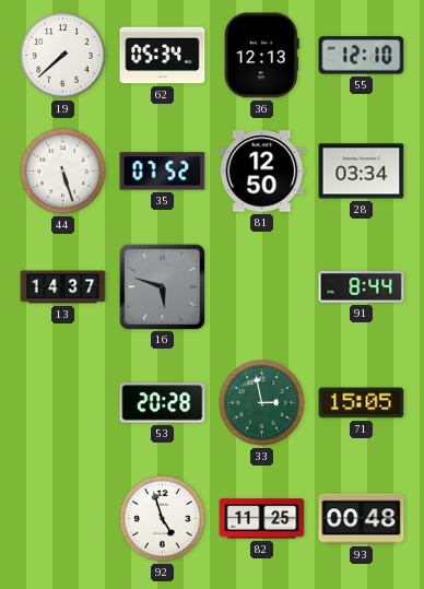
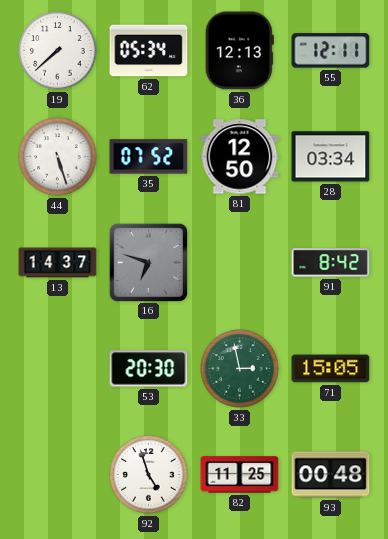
55: 12:10 -> 12:11
16: 5:48 -> 6:48
91: 8:44 -> 8:42
53: 20:28 -> 20:30
